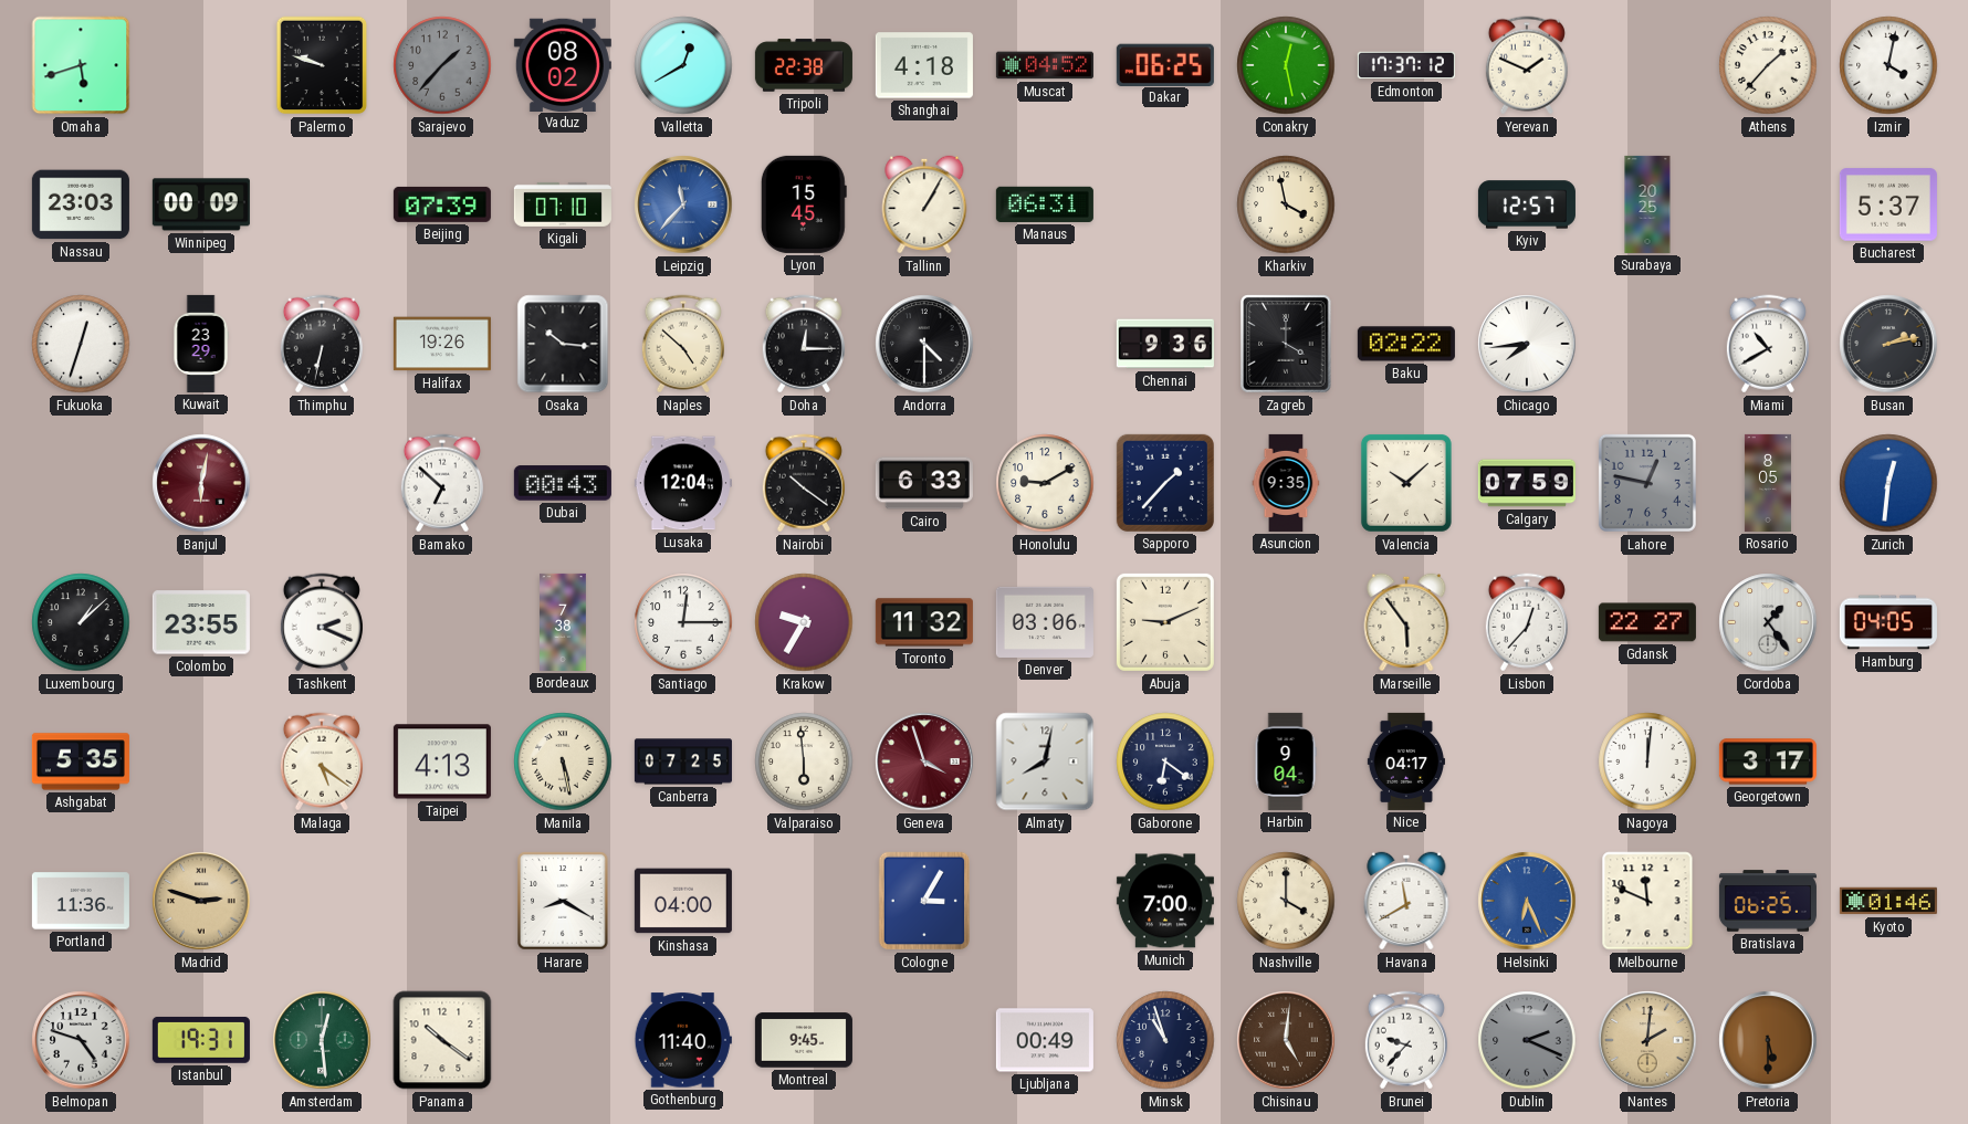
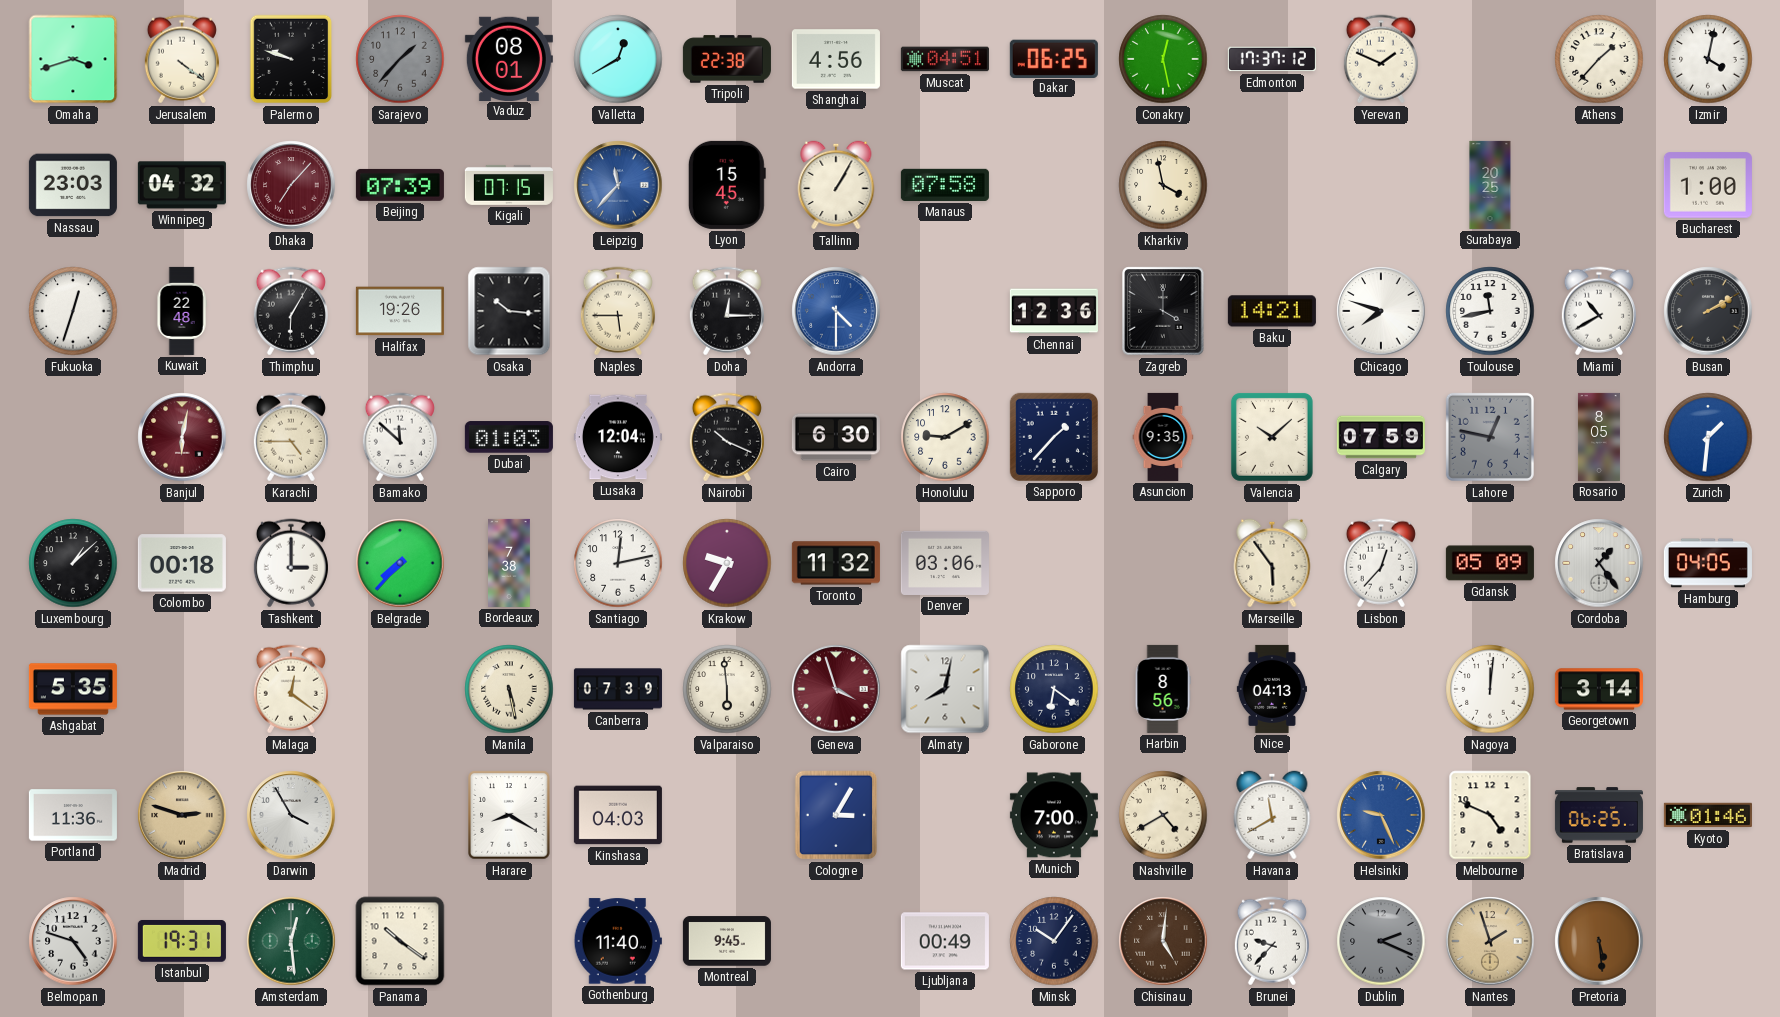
Omaha: 5:42 -> 3:42
Jerusalem: none -> 4:21
Vaduz: 08:02 -> 08:01
Shanghai: 4:18 -> 4:56
Muscat: 04:52 -> 04:51
Winnipeg: 00:09 -> 04:32
Dhaka: none -> 7:07
Kigali: 07:10 -> 07:15
Manaus: 06:31 -> 07:58
Kyiv: 12:57 -> none
Bucharest: 5:37 -> 1:00
Kuwait: 23:29 -> 22:48
Thimphu: 6:32 -> 6:05
Naples: 4:52 -> 5:45
Andorra dial: black -> blue
Chennai: 9:36 -> 12:36
Baku: 02:22 -> 14:21
Chicago: 7:44 -> 7:48
Toulouse: none -> 11:43
Busan: 2:13 -> 2:10
Karachi: none -> 4:45
Bamako: 6:52 -> 11:52
Dubai: 00:43 -> 01:03
Nairobi: 10:21 -> 10:19
Cairo: 6:33 -> 6:30
Zurich: 12:31 -> 1:31
Colombo: 23:55 -> 00:18
Tashkent: 2:19 -> 3:00
Belgrade: none -> 7:37
Santiago: 12:15 -> 12:13
Abuja: 9:11 -> none
Gdansk: 22:27 -> 05:09
Malaga: 5:21 -> 12:21
Taipei: 4:13 -> none
Canberra: 07:25 -> 07:39
Harbin: 9:04 -> 8:56
Nice: 04:17 -> 04:13
Georgetown: 3:17 -> 3:14
Darwin: none -> 3:55
Kinshasa: 04:00 -> 04:03
Nashville: 4:00 -> 4:40
Helsinki: 6:26 -> 9:26
Melbourne: 11:49 -> 4:49
Minsk: 10:57 -> 10:06
Nantes: 2:01 -> 1:57
Pretoria: 5:30 -> 5:29
